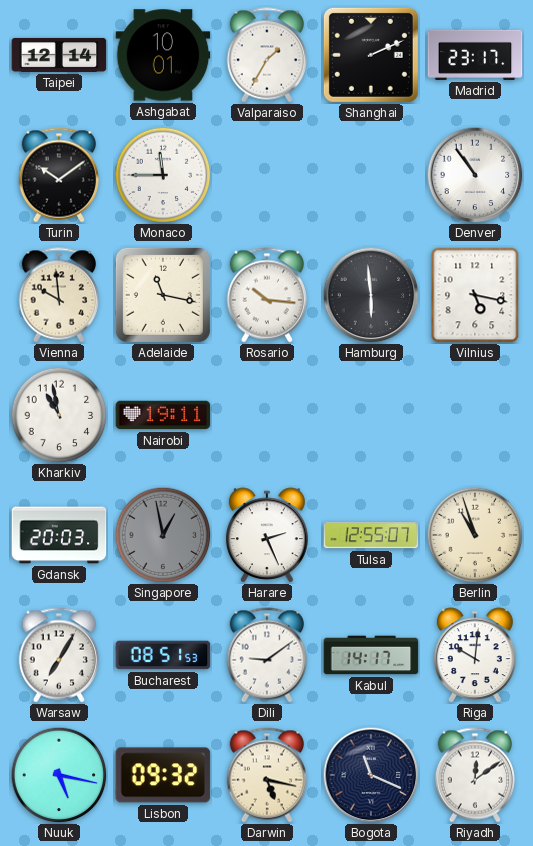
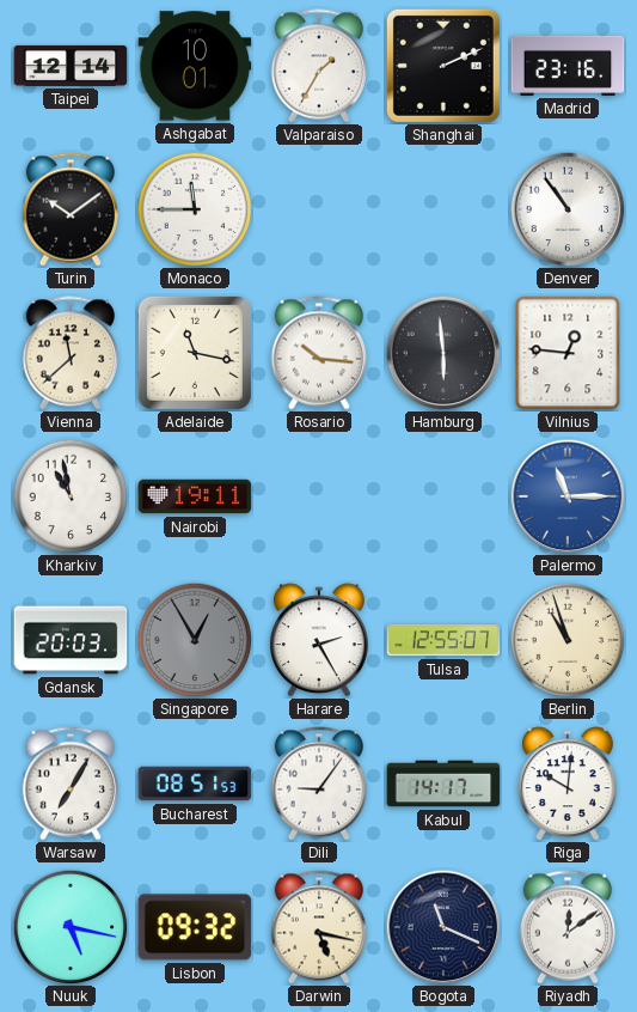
Madrid: 23:17 -> 23:16
Vienna: 9:59 -> 11:38
Vilnius: 5:17 -> 12:46
Palermo: none -> 11:15
Singapore: 12:58 -> 12:55
Harare: 2:26 -> 2:25
Dili: 9:09 -> 9:06
